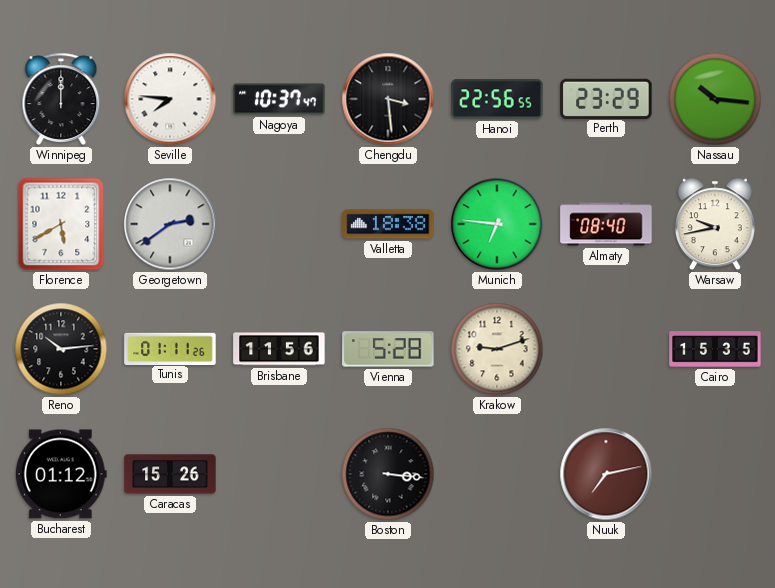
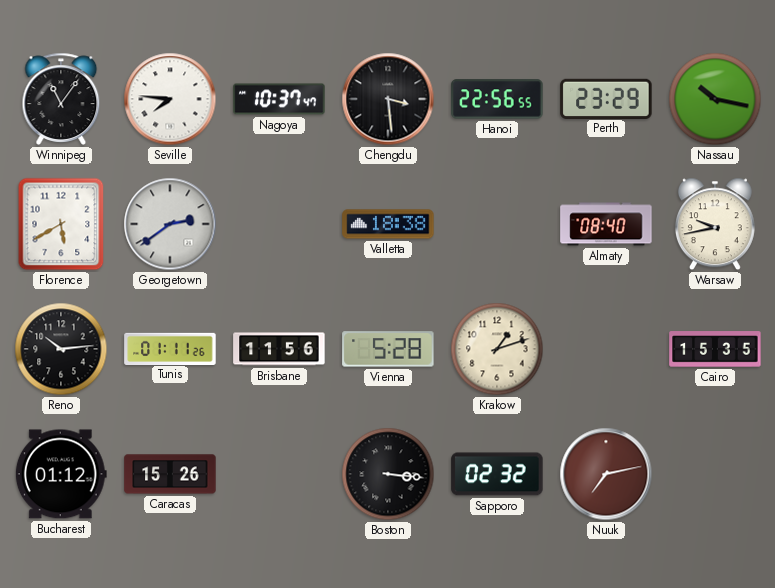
Winnipeg: 12:00 -> 11:06
Nassau: 10:16 -> 10:17
Munich: 6:46 -> none
Krakow: 9:12 -> 1:12
Sapporo: none -> 02:32
